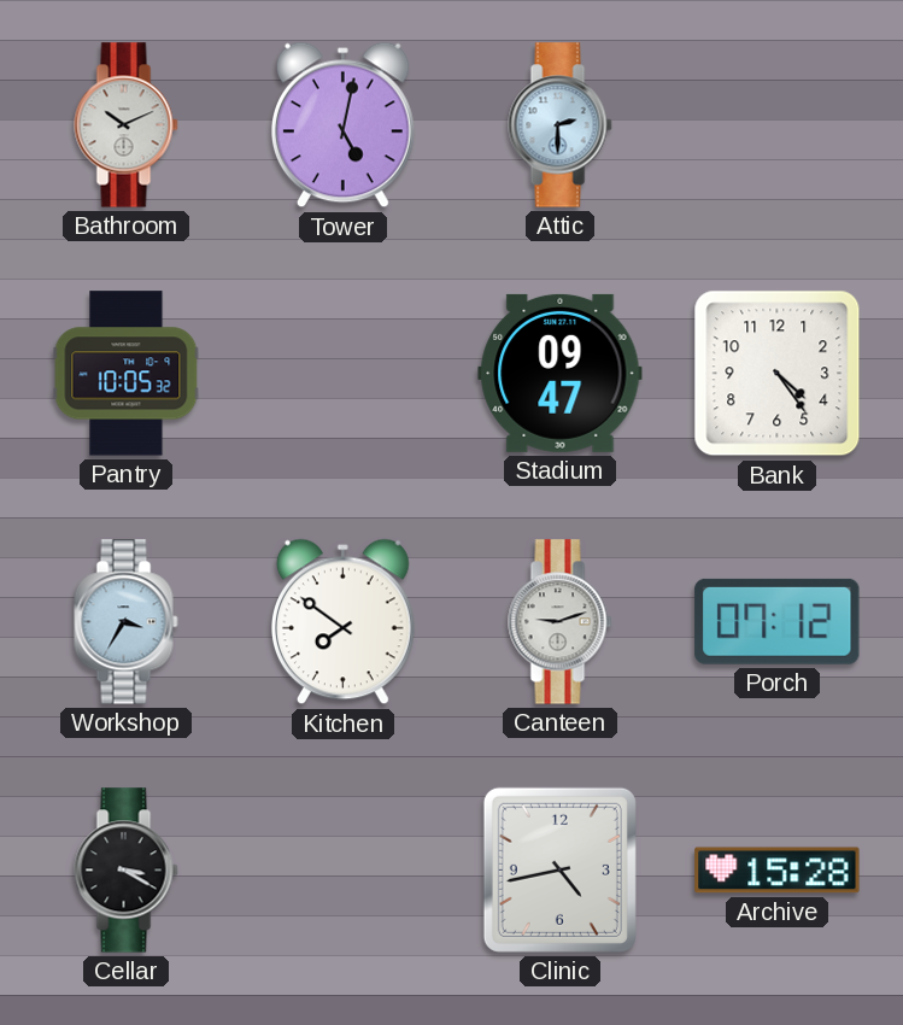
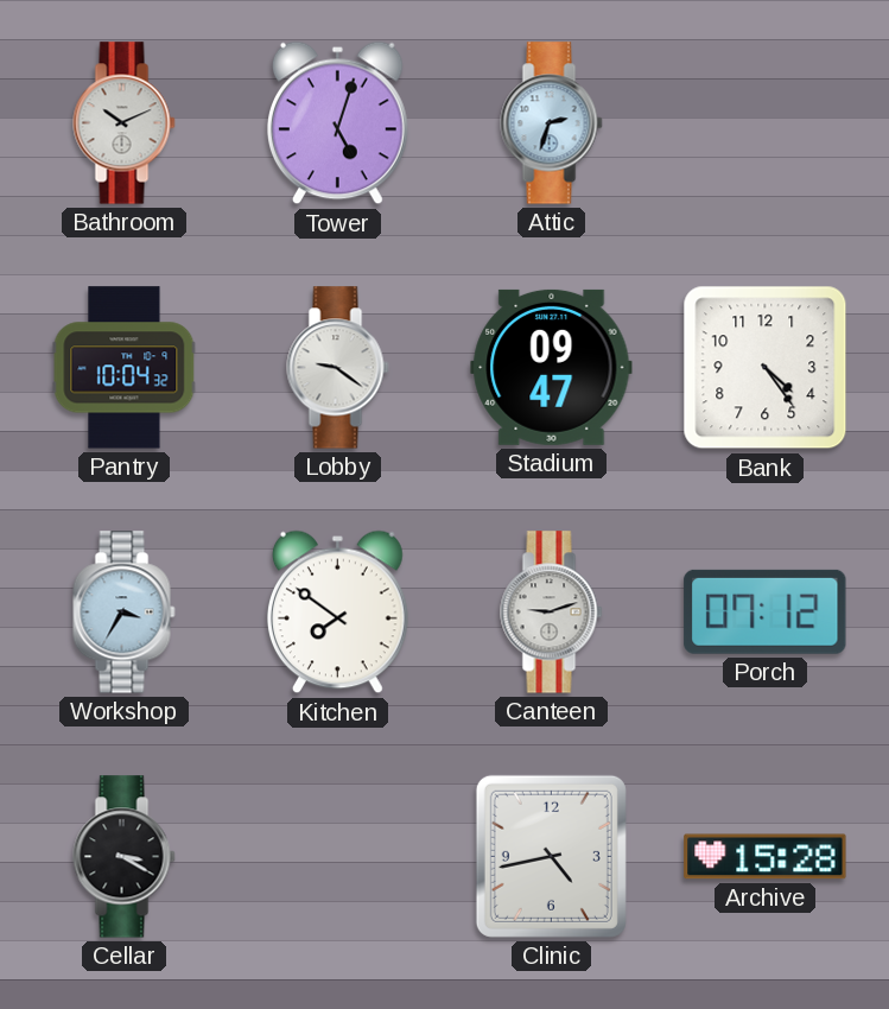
Tower: 5:02 -> 5:03
Attic: 2:30 -> 2:33
Pantry: 10:05 -> 10:04
Lobby: none -> 9:21
